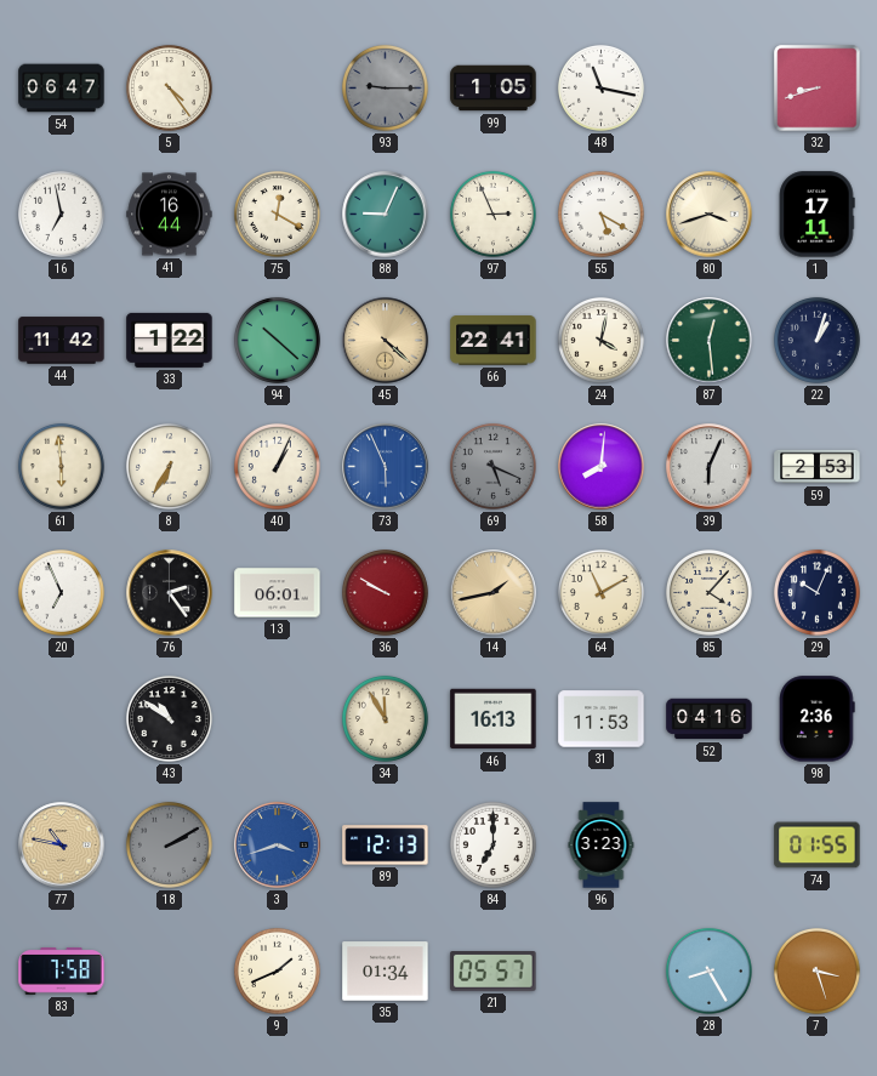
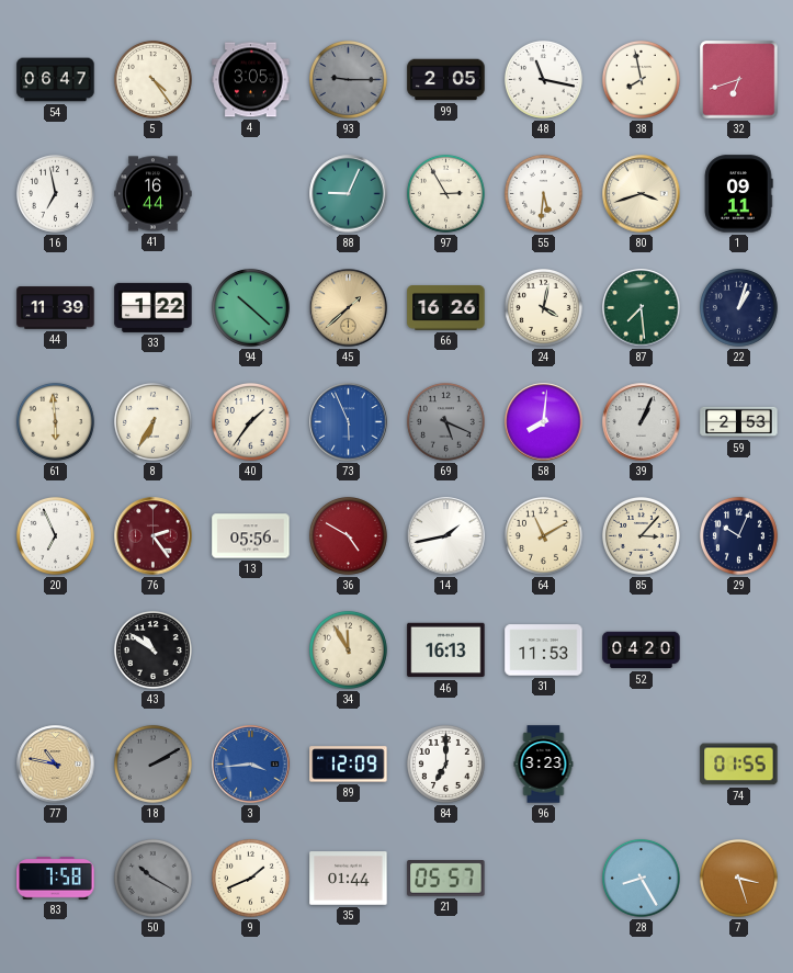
4: none -> 3:05
99: 1:05 -> 2:05
38: none -> 7:58
32: 8:42 -> 6:42
75: 12:20 -> none
97: 2:56 -> 2:55
55: 5:20 -> 5:31
1: 17:11 -> 09:11
44: 11:42 -> 11:39
45: 4:22 -> 1:38
66: 22:41 -> 16:26
87: 12:29 -> 7:29
40: 1:04 -> 1:36
39: 6:04 -> 1:04
76 dial: black -> burgundy
13: 06:01 -> 05:56
36: 9:50 -> 4:50
14 dial: champagne -> white
85: 4:07 -> 3:07
52: 04:16 -> 04:20
98: 2:36 -> none
3: 3:42 -> 3:44
89: 12:13 -> 12:09
50: none -> 10:20
35: 01:34 -> 01:44
